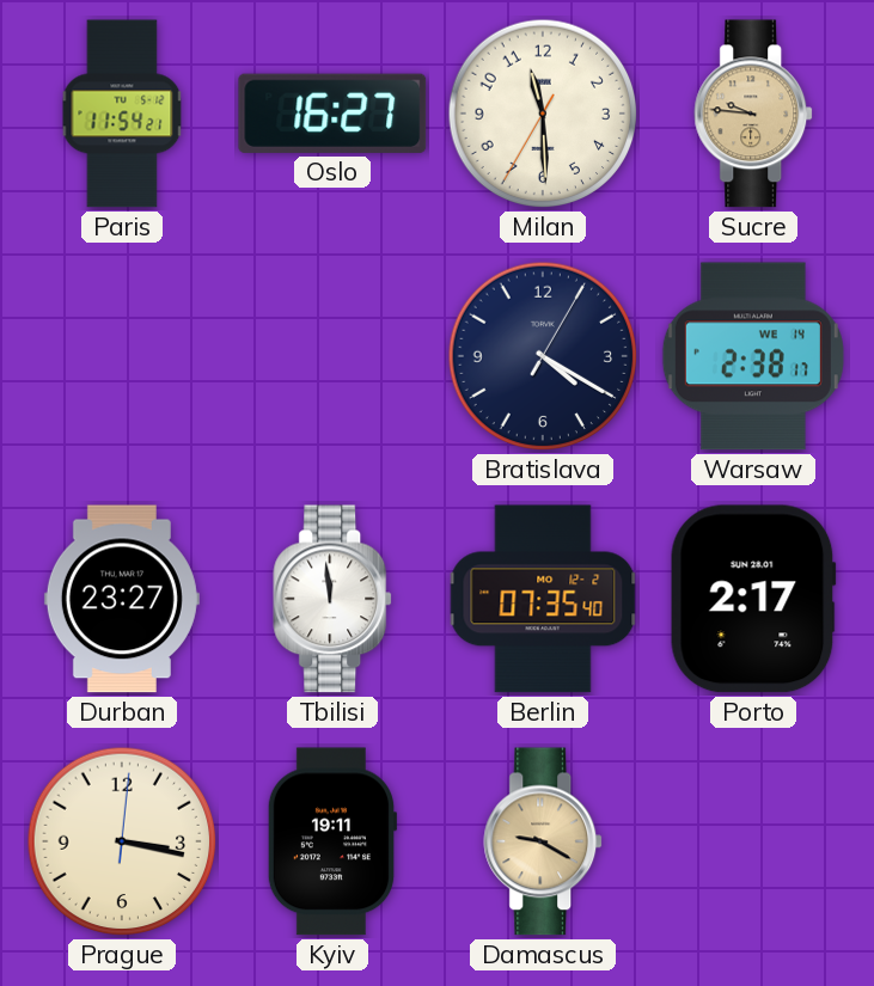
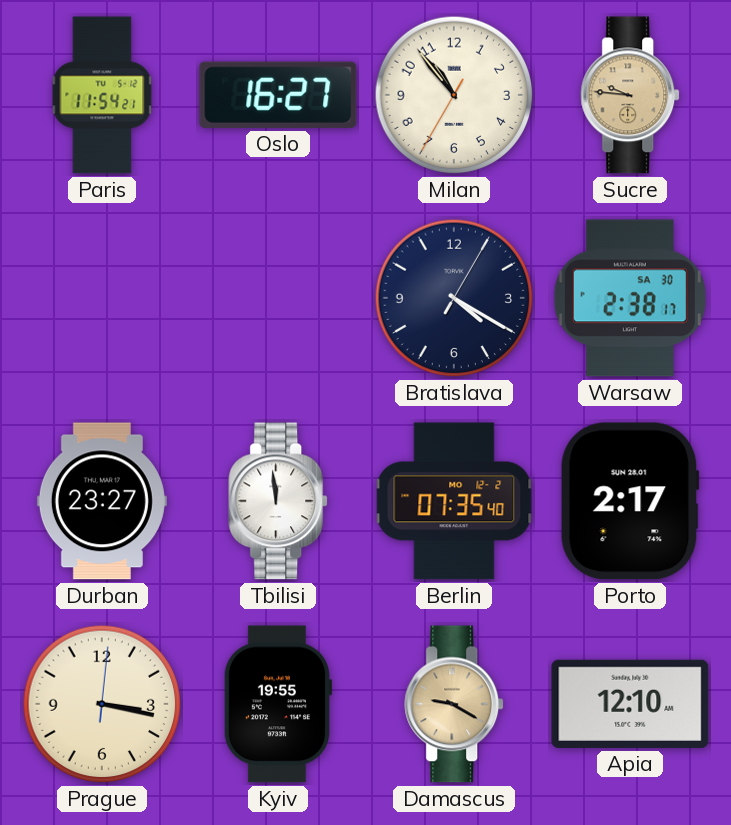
Milan: 11:29 -> 10:53
Warsaw date: WE 14 -> SA 30
Kyiv: 19:11 -> 19:55
Apia: none -> 12:10
